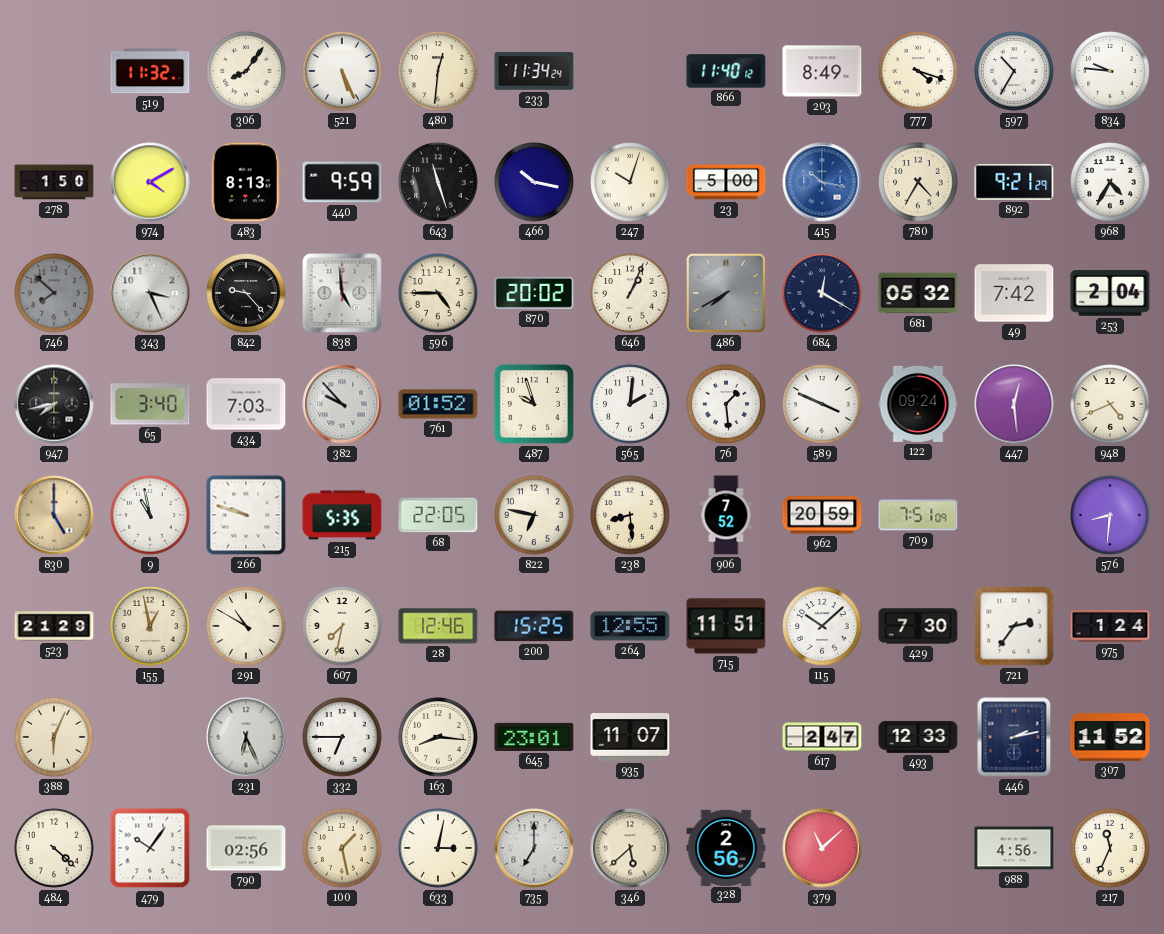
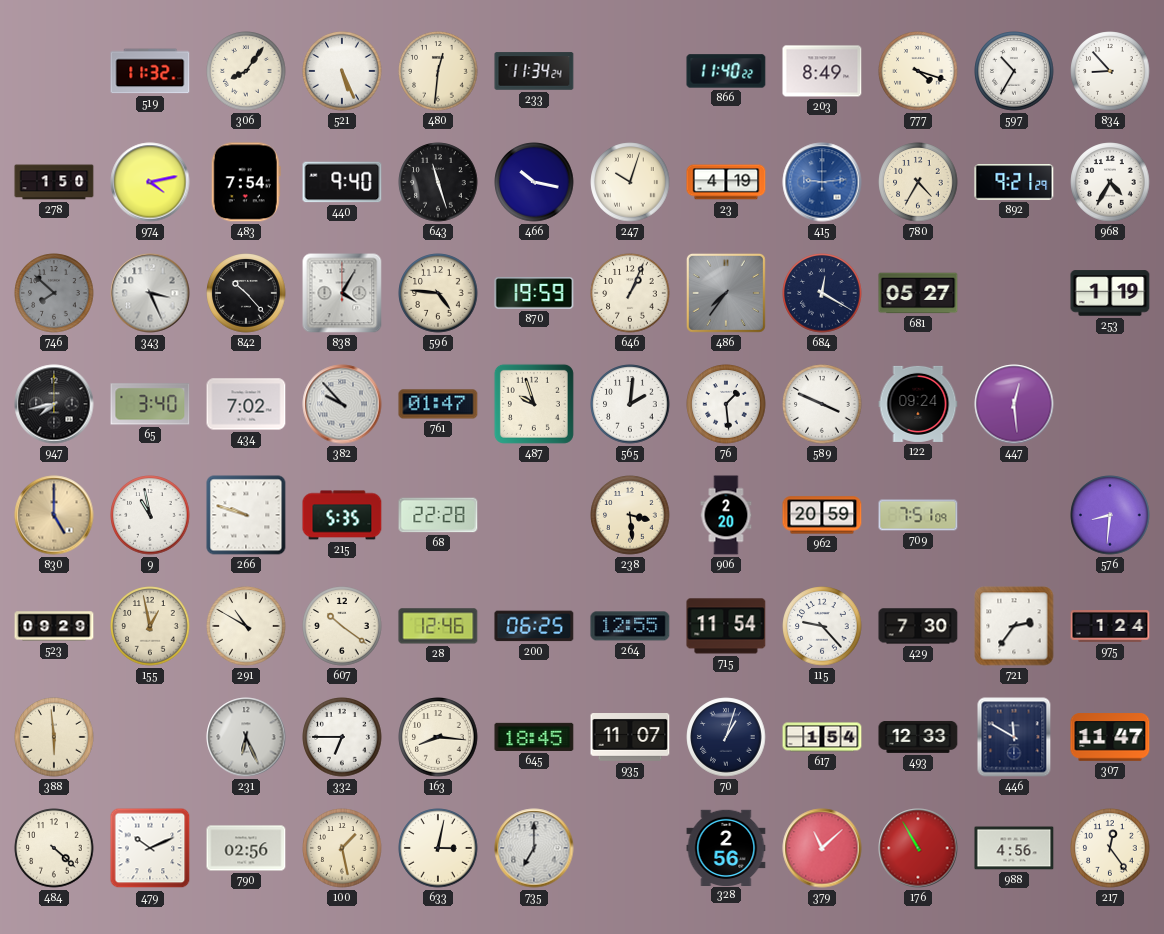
866: 11:40:12 -> 11:40:22
834: 9:46 -> 8:53
974: 4:10 -> 4:13
483: 8:13 -> 7:54
440: 9:59 -> 9:40
23: 5:00 -> 4:19
415: 10:17 -> 9:14
842: 9:23 -> 10:23
838: 4:59 -> 4:05
596: 4:45 -> 4:46
870: 20:02 -> 19:59
486: 7:40 -> 7:36
681: 05:32 -> 05:27
49: 7:42 -> none
253: 2:04 -> 1:19
434: 7:03 -> 7:02
761: 01:52 -> 01:47
948: 4:41 -> none
68: 22:05 -> 22:28
822: 6:47 -> none
238: 8:29 -> 3:29
906: 7:52 -> 2:20
523: 21:29 -> 09:29
607: 7:32 -> 10:21
200: 15:25 -> 06:25
715: 11:51 -> 11:54
115: 10:08 -> 9:23
388: 6:04 -> 5:59
645: 23:01 -> 18:45
70: none -> 1:03
617: 2:47 -> 1:54
446: 2:13 -> 11:50
307: 11:52 -> 11:47
479: 10:06 -> 10:11
346: 5:38 -> none
176: none -> 10:55
217: 11:34 -> 12:24
